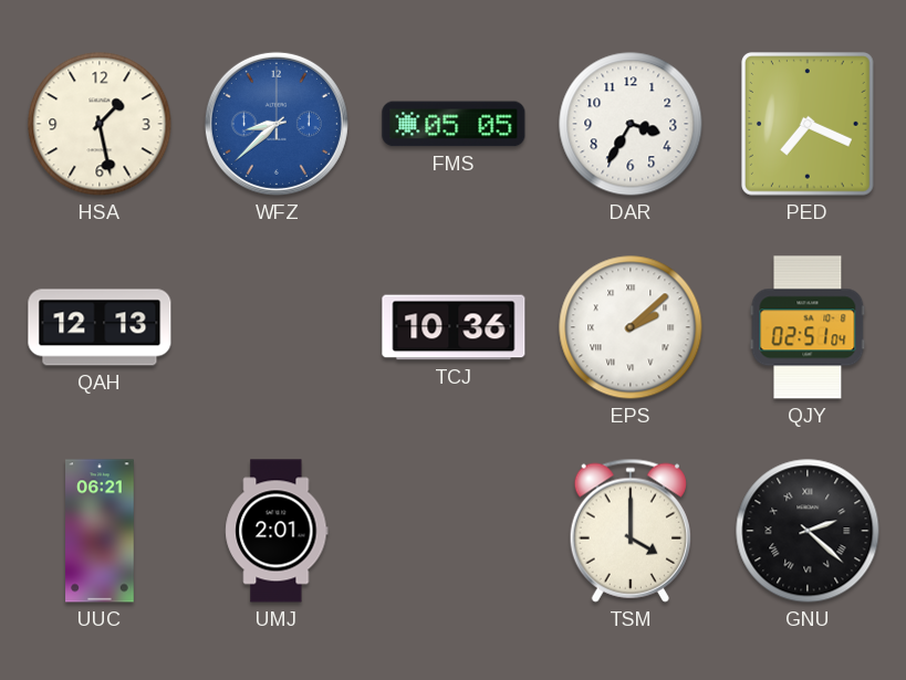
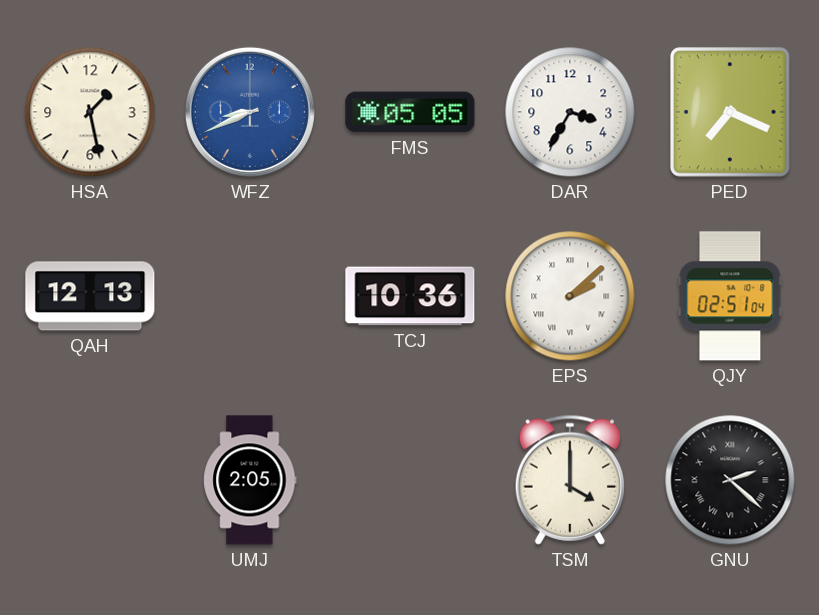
WFZ: 8:38 -> 8:41
UUC: 06:21 -> none
UMJ: 2:01 -> 2:05
